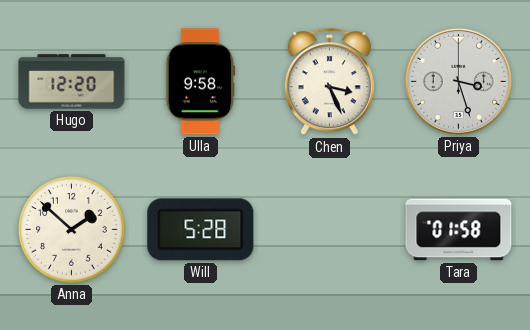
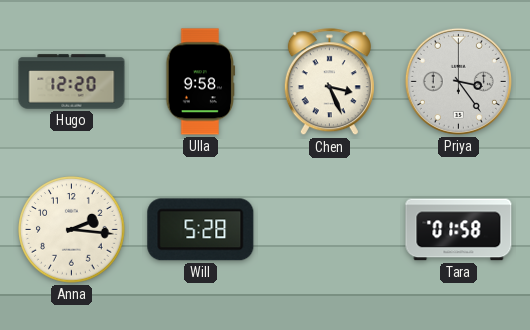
Priya: 3:27 -> 3:24
Anna: 1:52 -> 2:16
